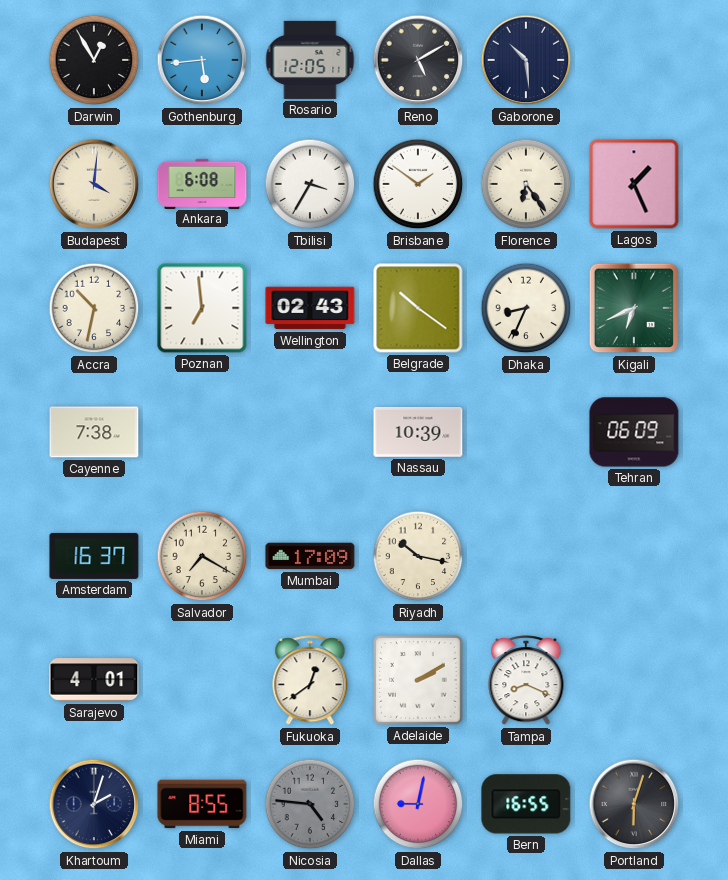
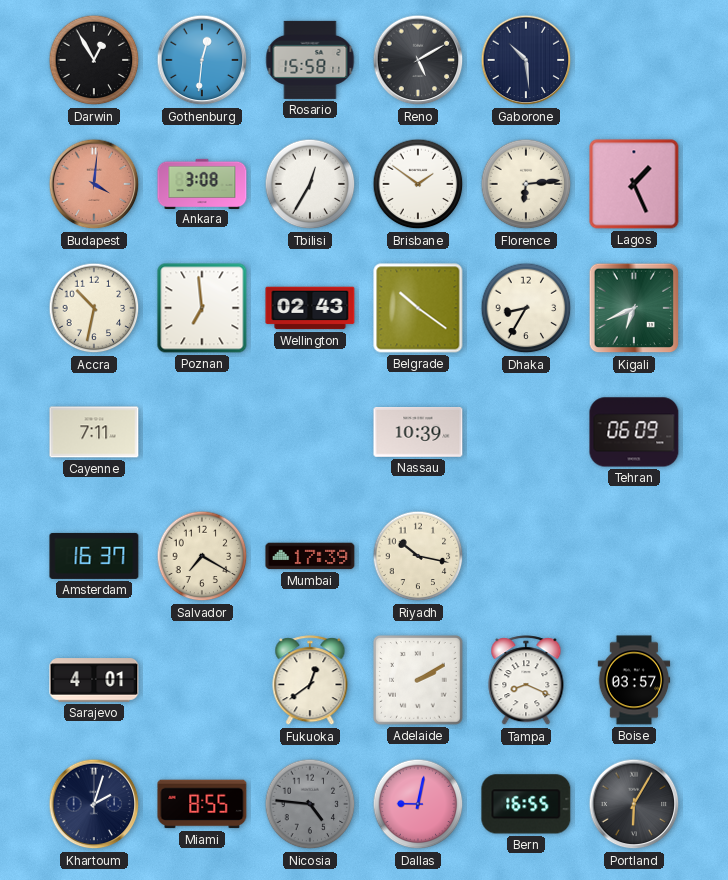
Gothenburg: 5:44 -> 12:31
Rosario: 12:05 -> 15:58
Budapest dial: cream -> salmon
Ankara: 6:08 -> 3:08
Tbilisi: 3:35 -> 12:35
Florence: 6:24 -> 6:14
Dhaka: 8:34 -> 8:35
Cayenne: 7:38 -> 7:11
Mumbai: 17:09 -> 17:39
Boise: none -> 03:57
Portland: 6:03 -> 6:05
